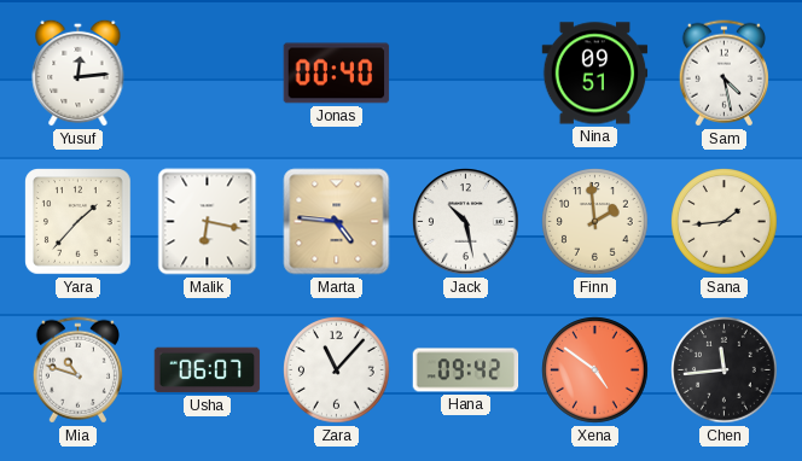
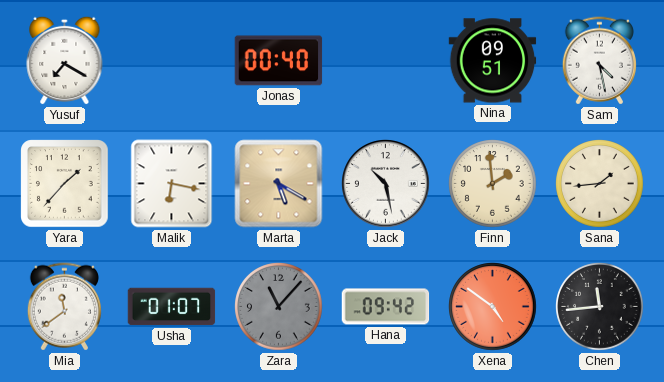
Yusuf: 12:14 -> 7:20
Marta: 4:46 -> 5:20
Mia: 10:48 -> 11:39
Usha: 06:07 -> 01:07
Zara dial: white -> grey
